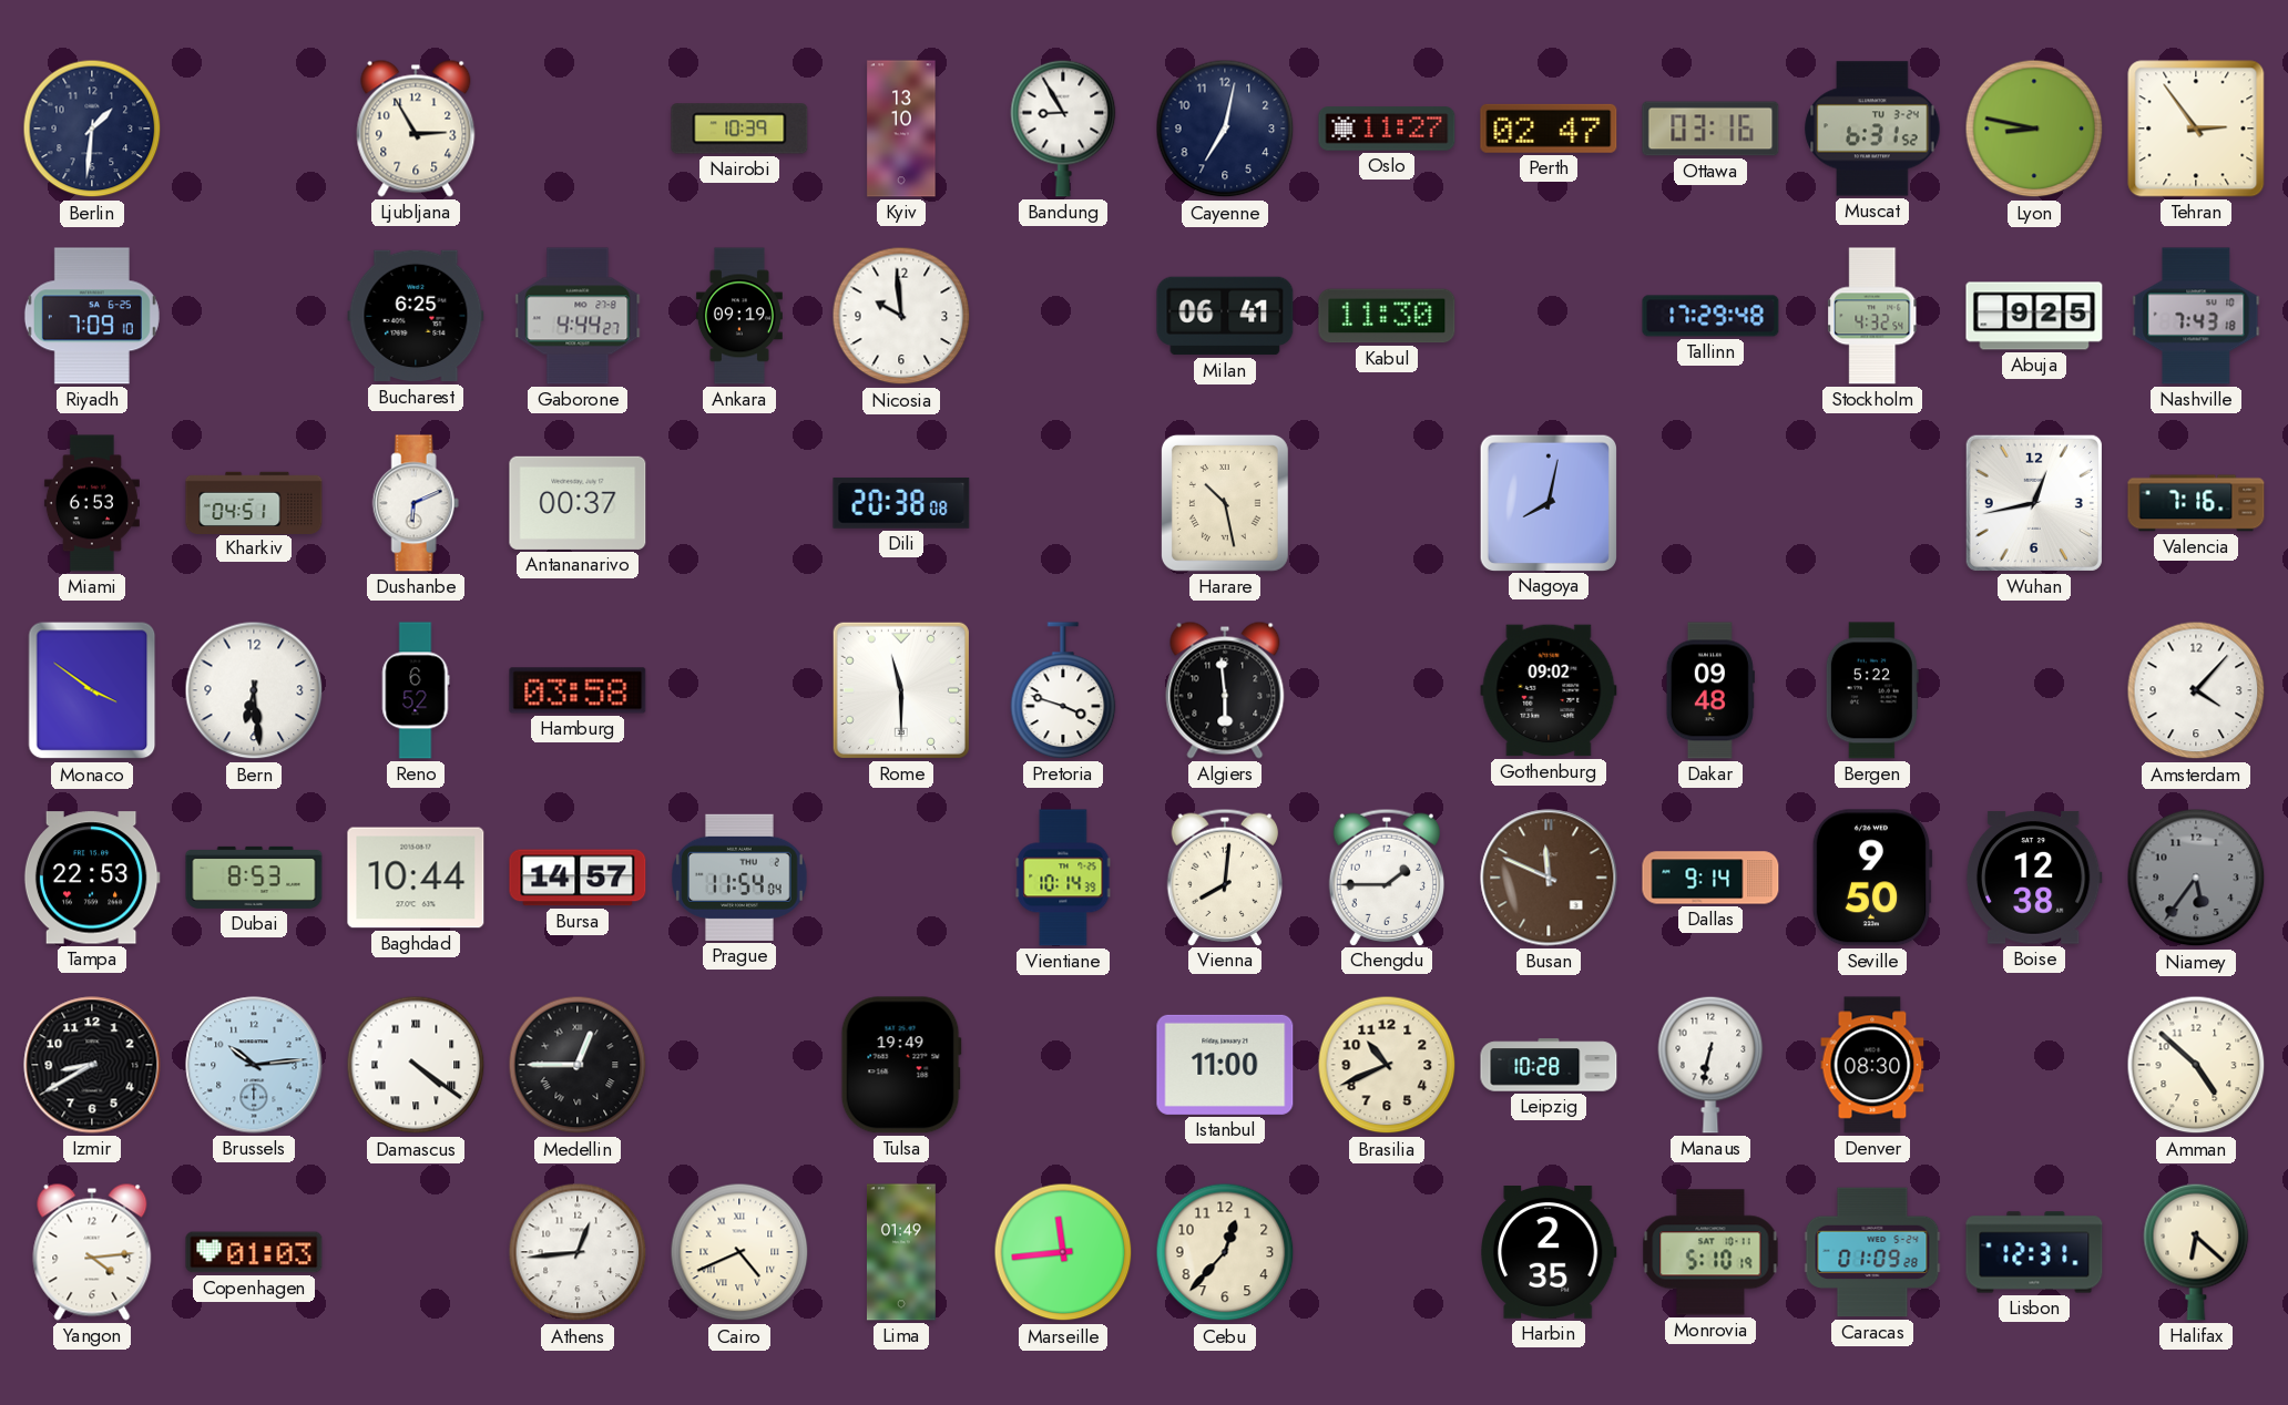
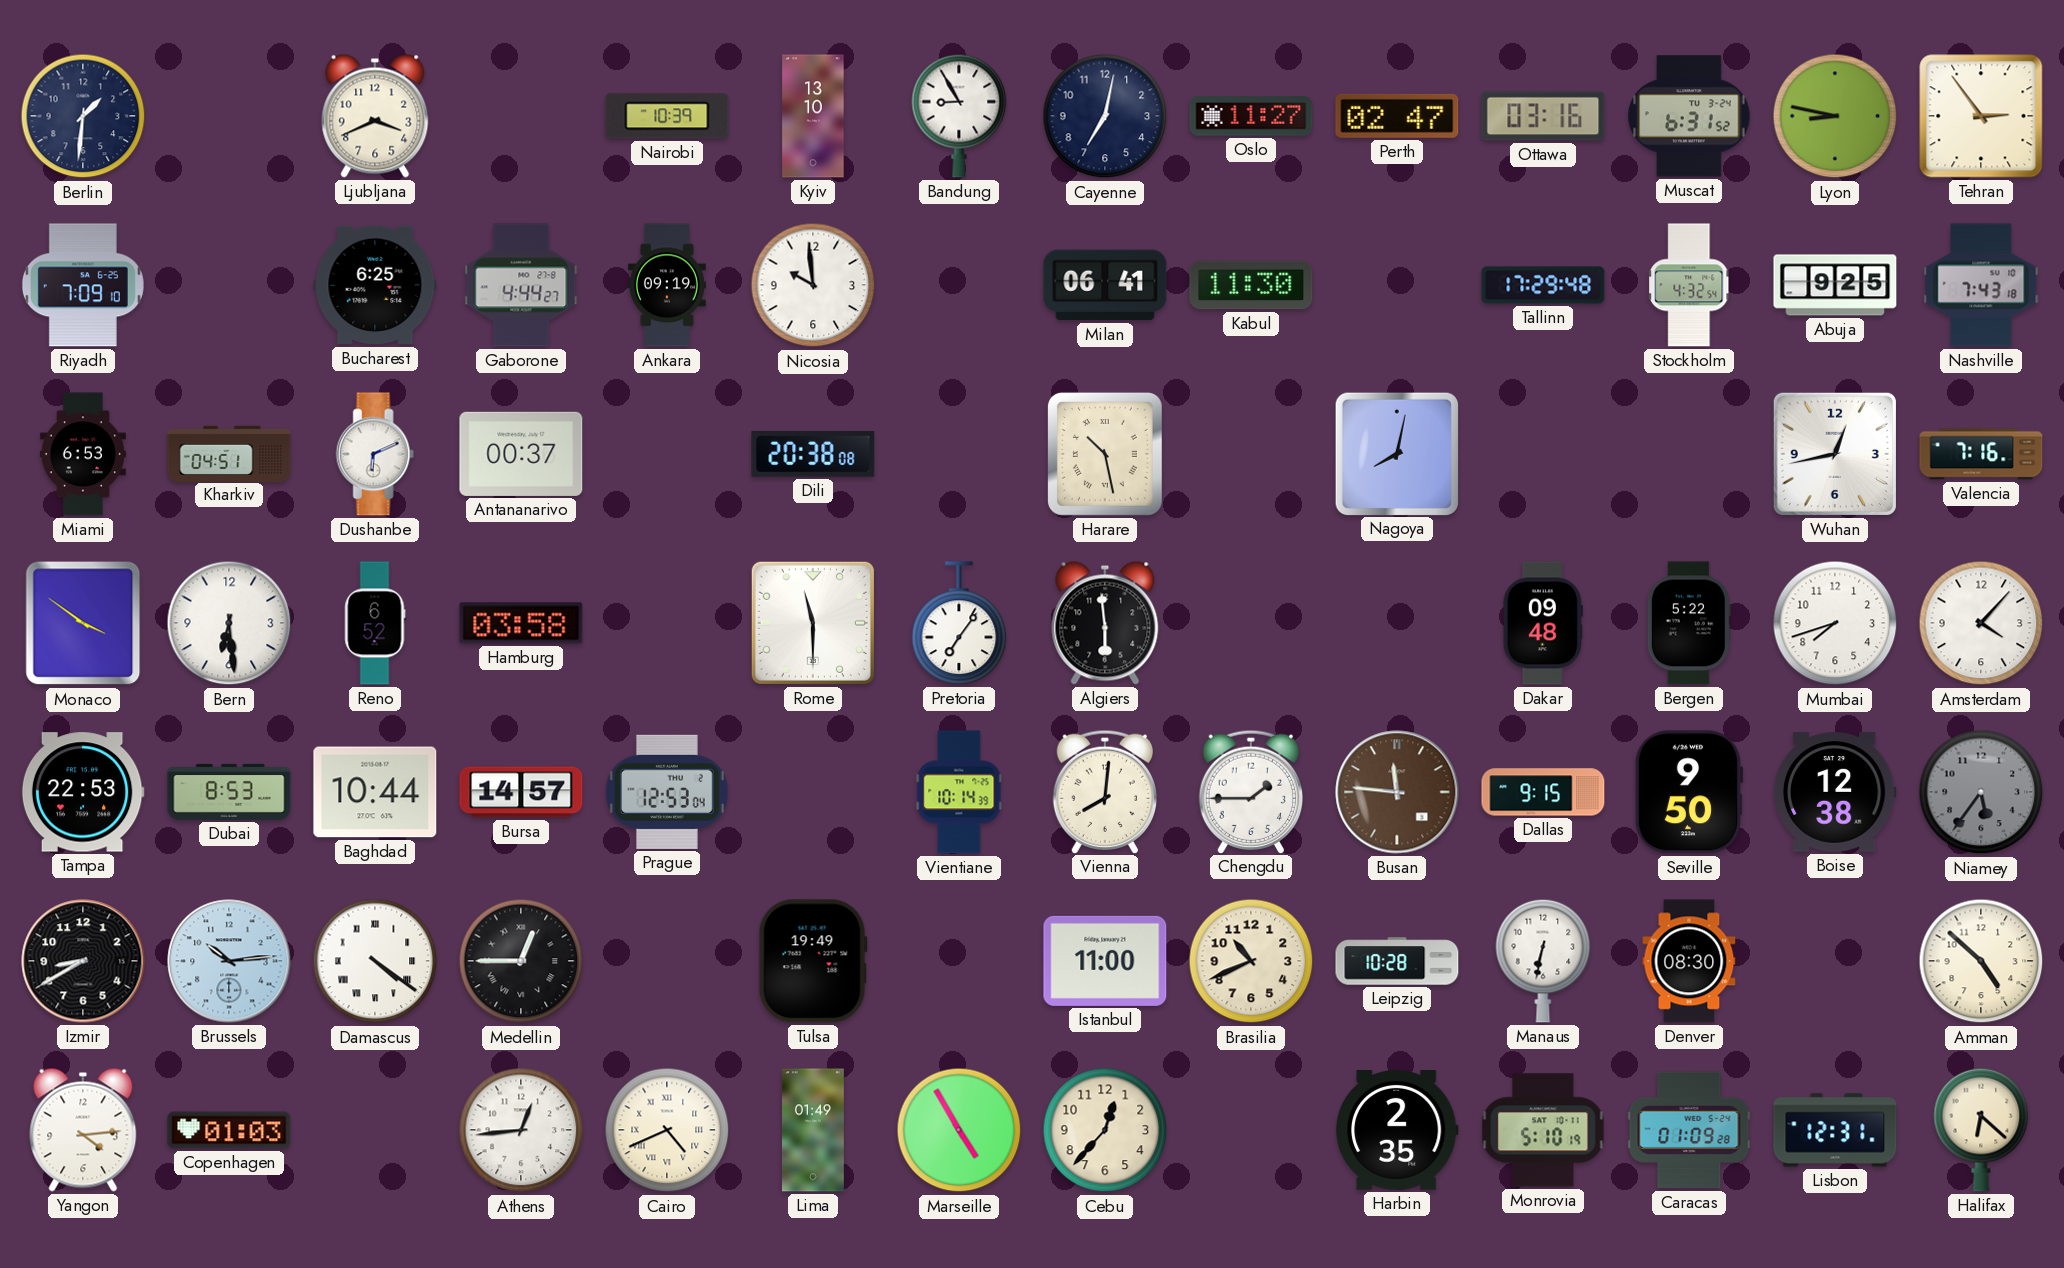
Ljubljana: 2:55 -> 3:41
Pretoria: 3:48 -> 7:06
Gothenburg: 09:02 -> none
Mumbai: none -> 7:42
Prague: 11:54 -> 12:53
Busan: 11:49 -> 11:46
Dallas: 9:14 -> 9:15
Marseille: 11:44 -> 4:55
